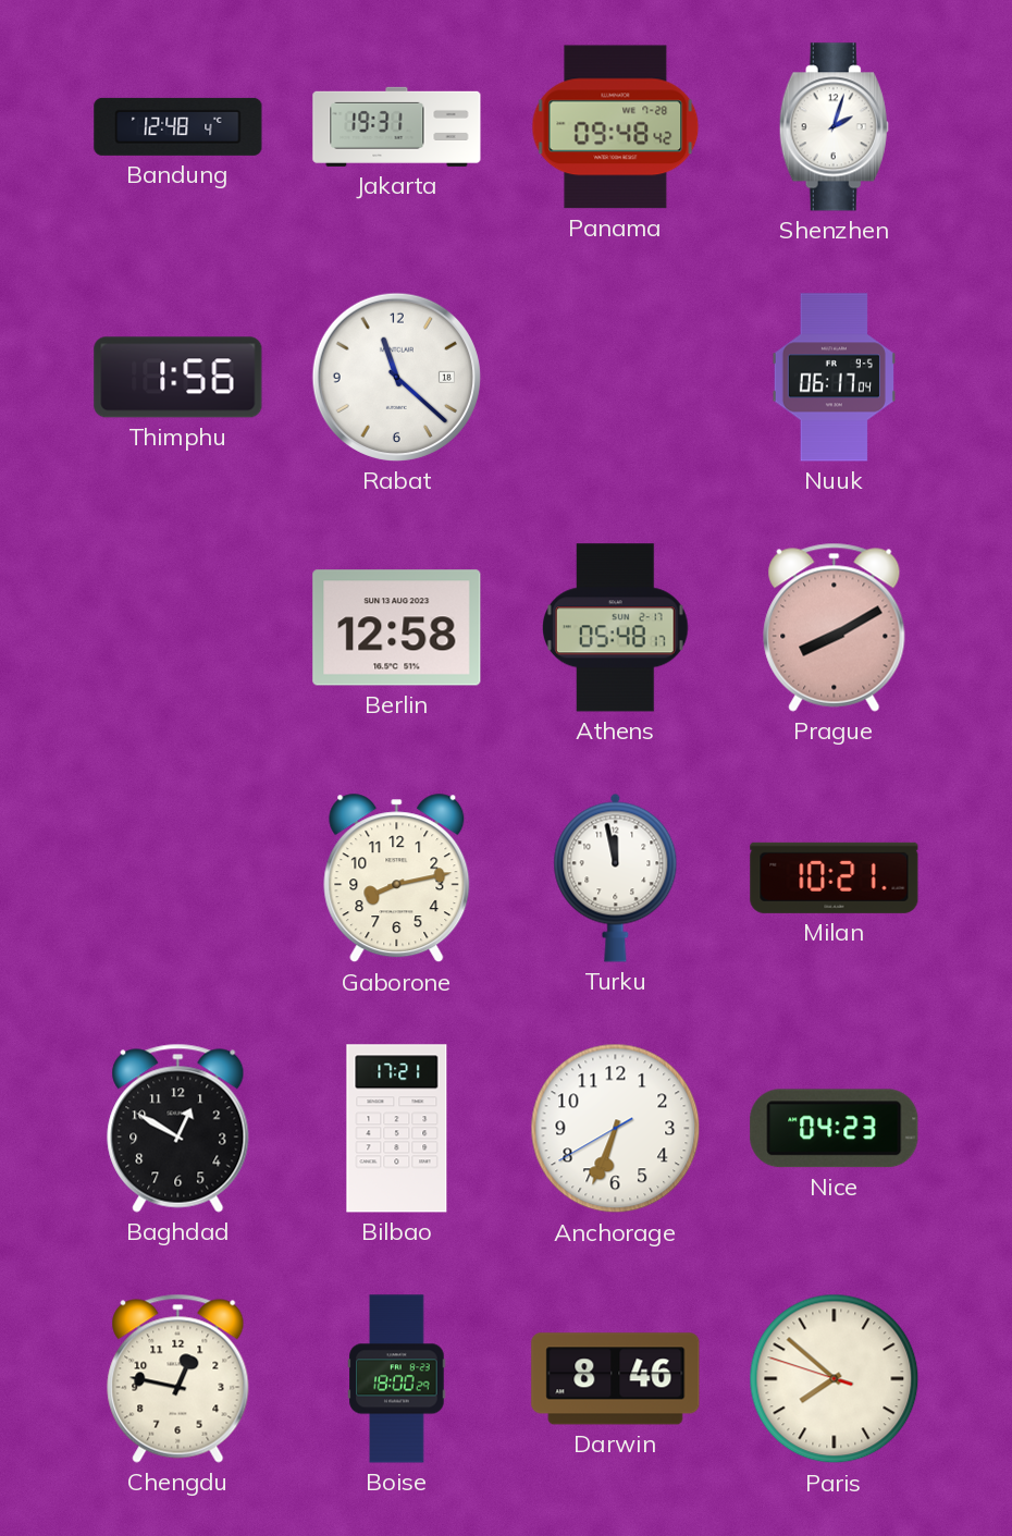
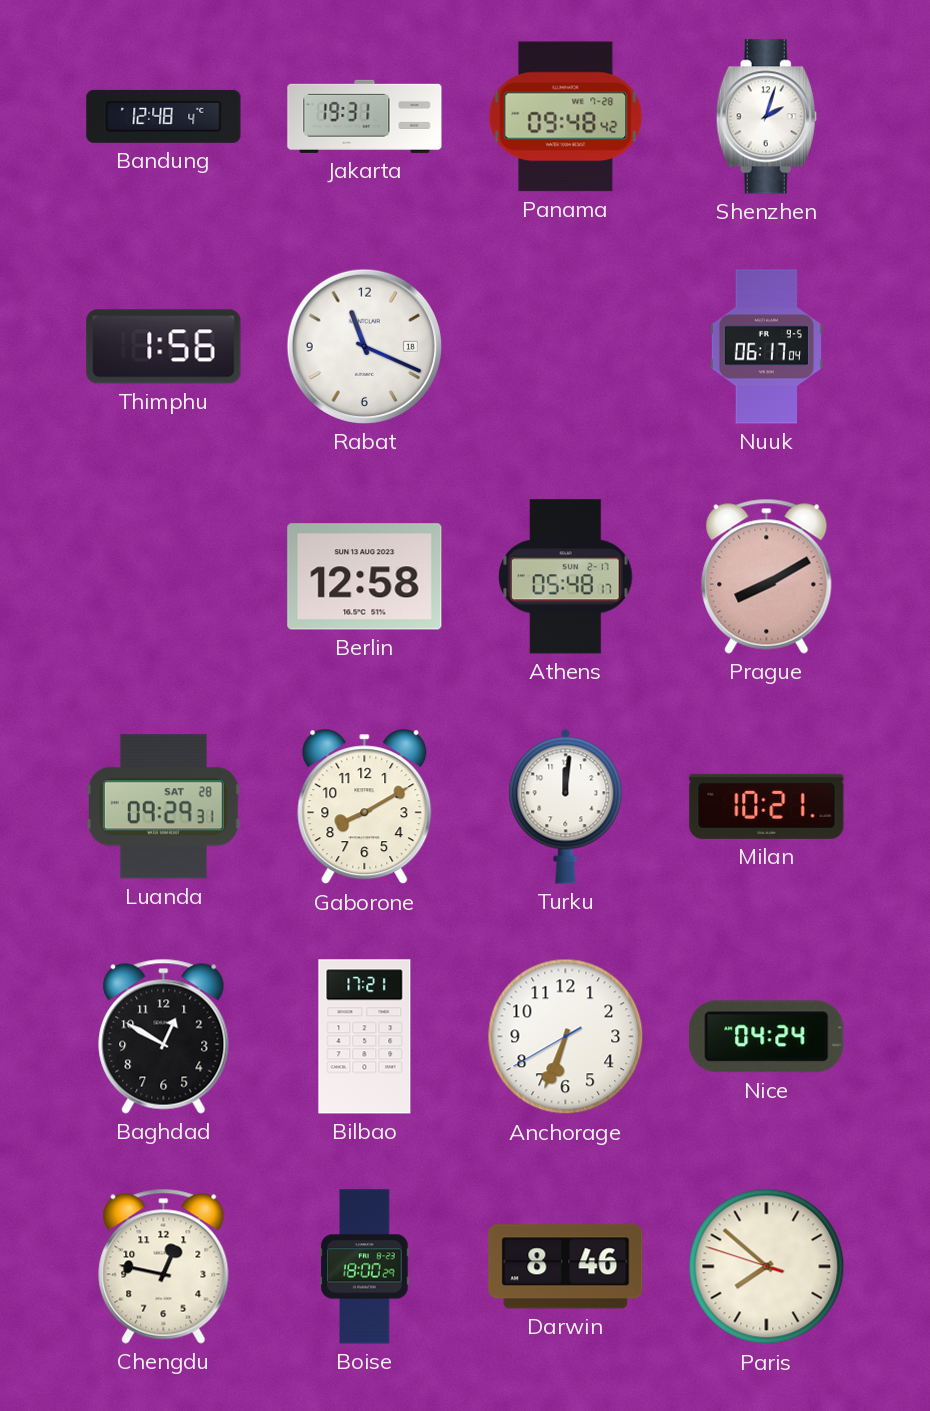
Rabat: 11:22 -> 11:19
Luanda: none -> 09:29
Gaborone: 8:13 -> 8:10
Turku: 11:58 -> 12:01
Nice: 04:23 -> 04:24
